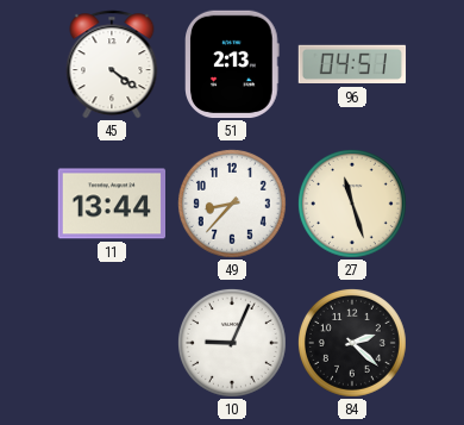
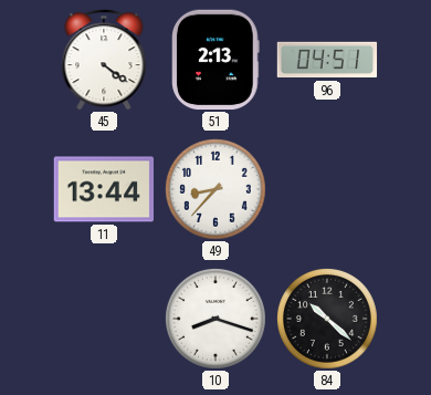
27: 11:27 -> none
10: 9:04 -> 8:18
84: 2:22 -> 10:22
